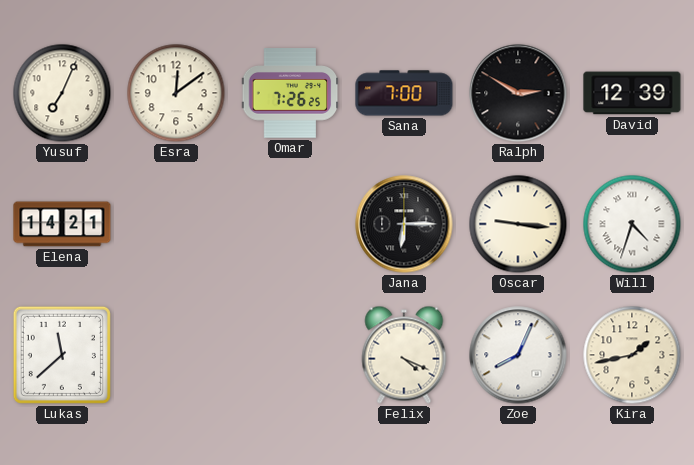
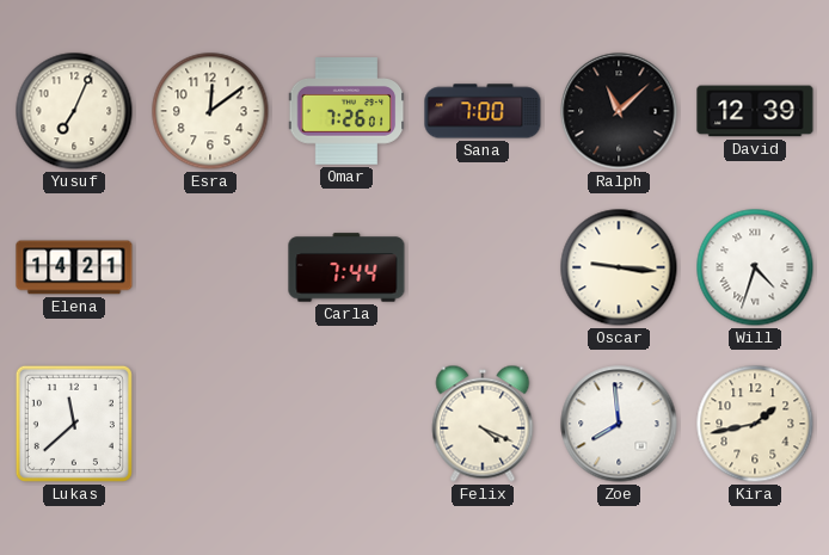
Omar: 7:26:25 -> 7:26:01
Ralph: 2:50 -> 11:08
Carla: none -> 7:44
Jana: 6:15 -> none
Zoe: 8:04 -> 7:59
